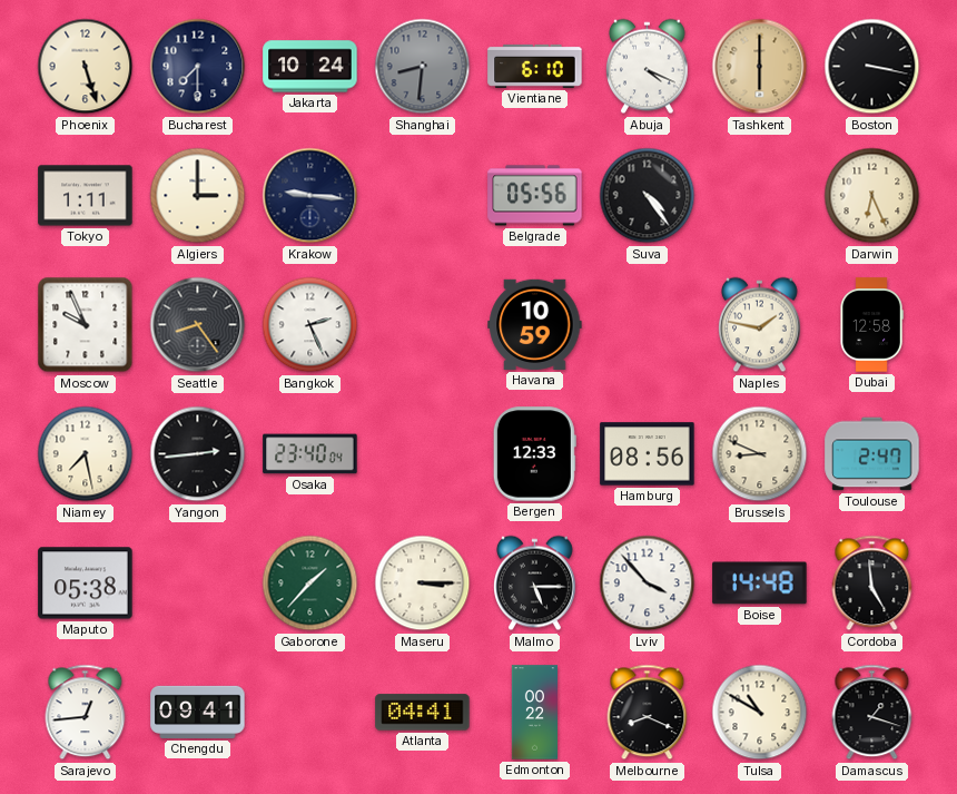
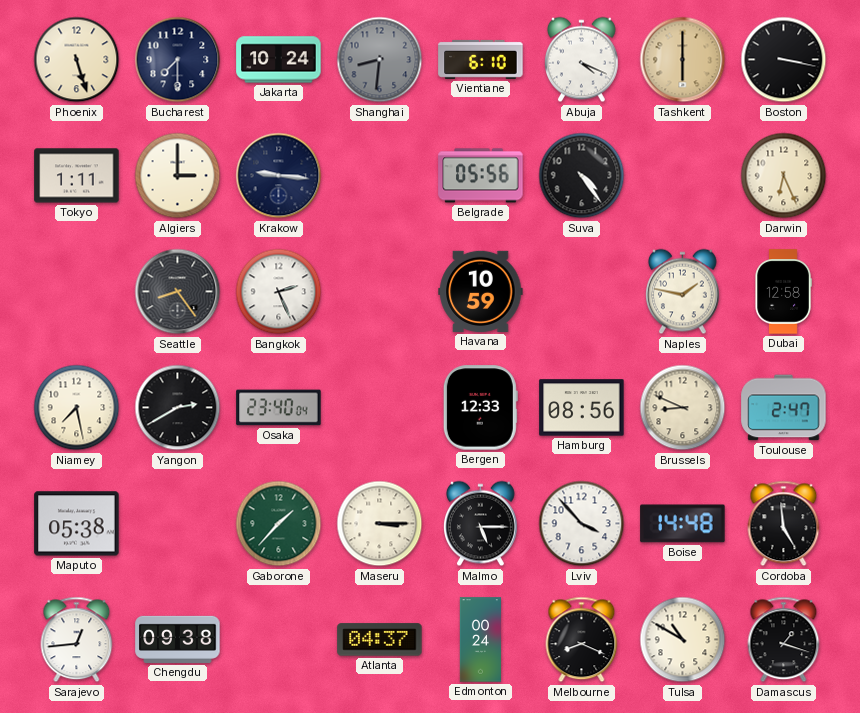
Moscow: 9:56 -> none
Yangon: 2:44 -> 2:40
Chengdu: 09:41 -> 09:38
Atlanta: 04:41 -> 04:37
Edmonton: 00:22 -> 00:24
